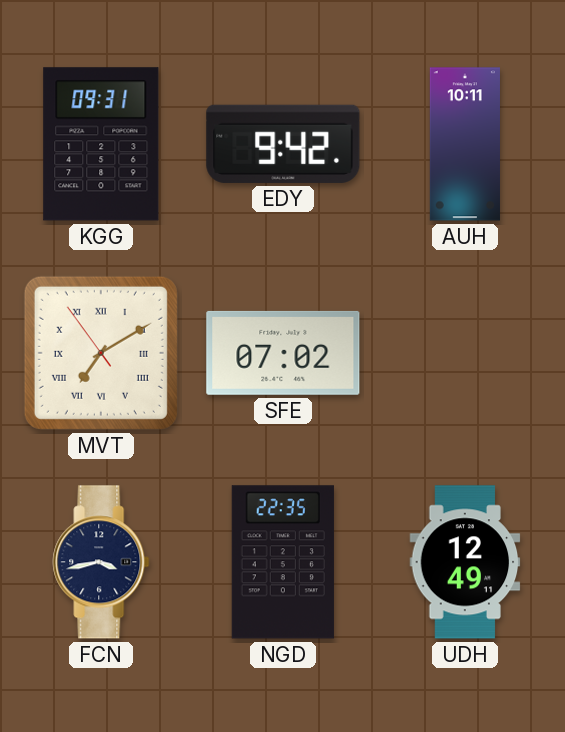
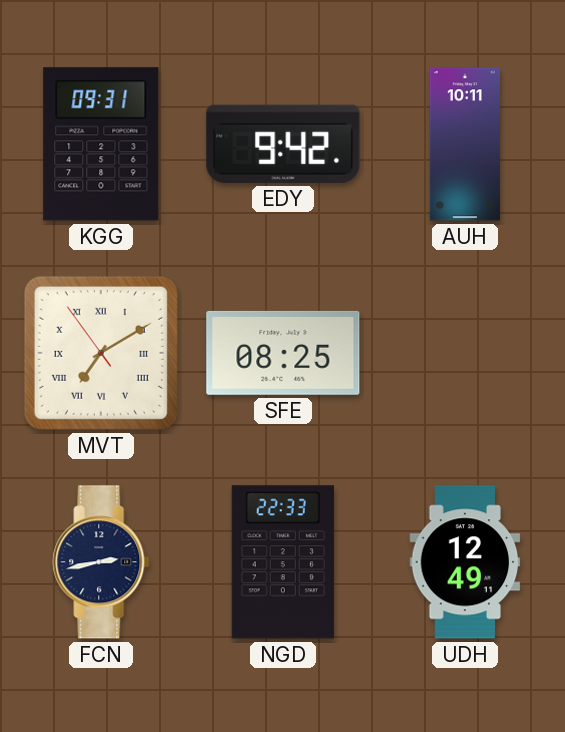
SFE: 07:02 -> 08:25
FCN: 3:43 -> 2:43
NGD: 22:35 -> 22:33
